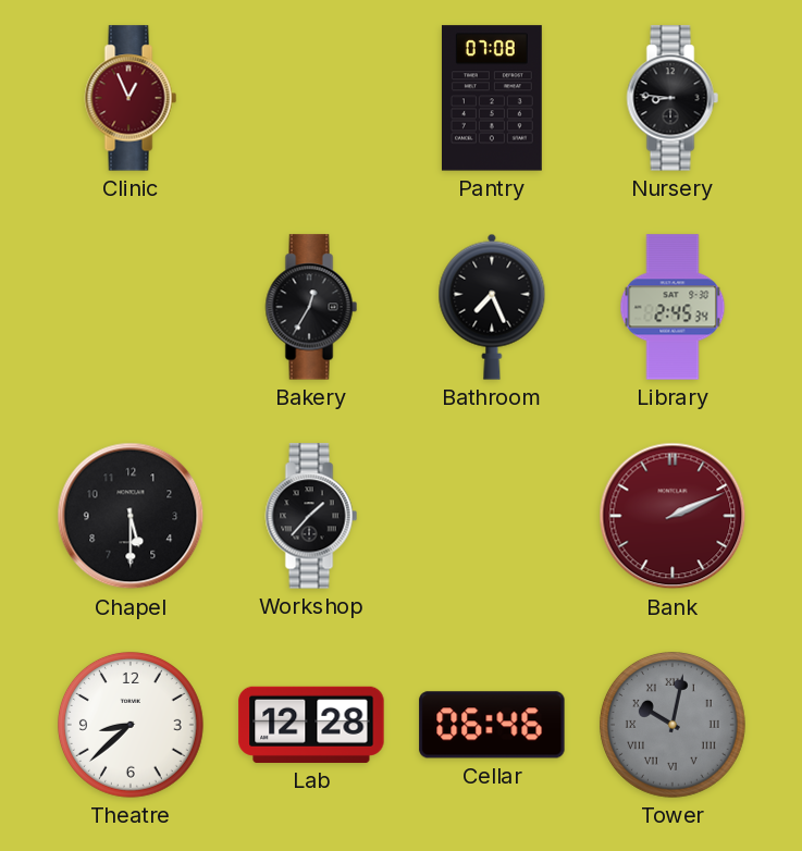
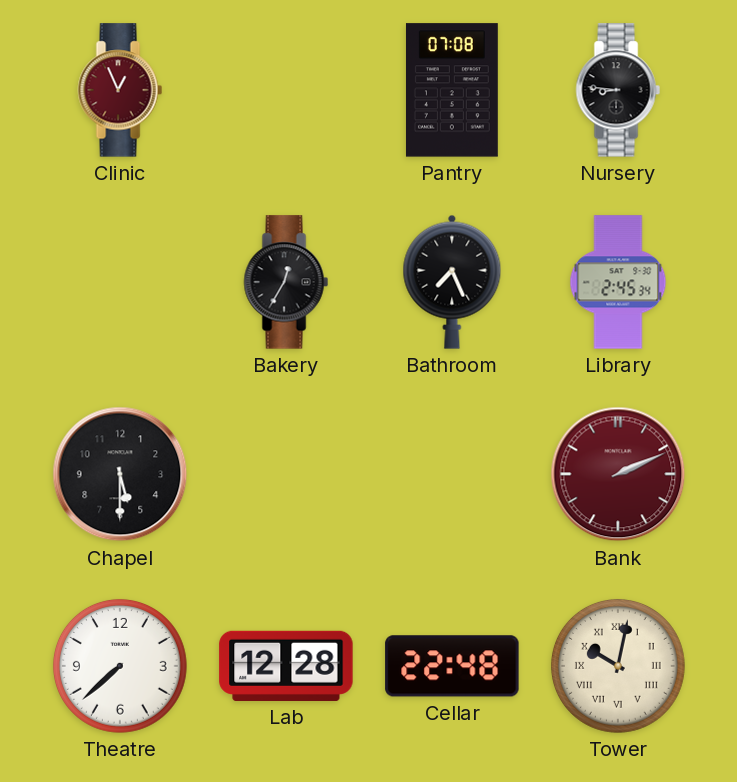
Workshop: 1:37 -> none
Theatre: 8:38 -> 7:38
Cellar: 06:46 -> 22:48
Tower dial: grey -> cream
